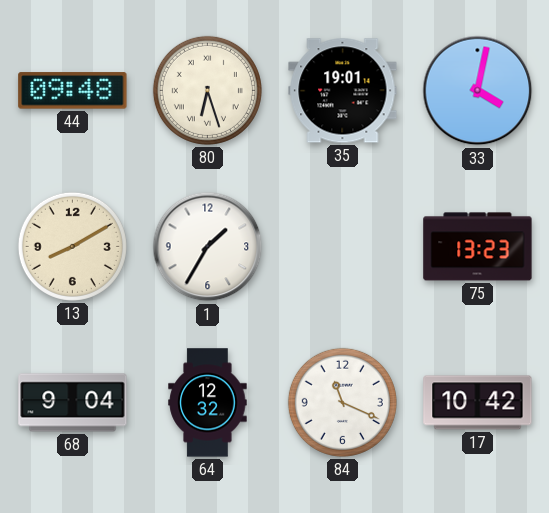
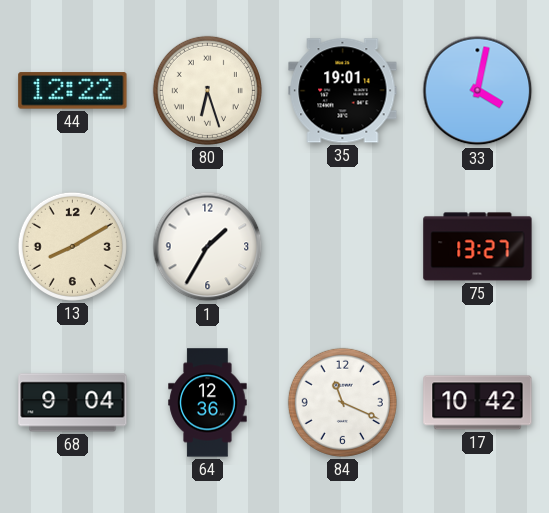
44: 09:48 -> 12:22
75: 13:23 -> 13:27
64: 12:32 -> 12:36
